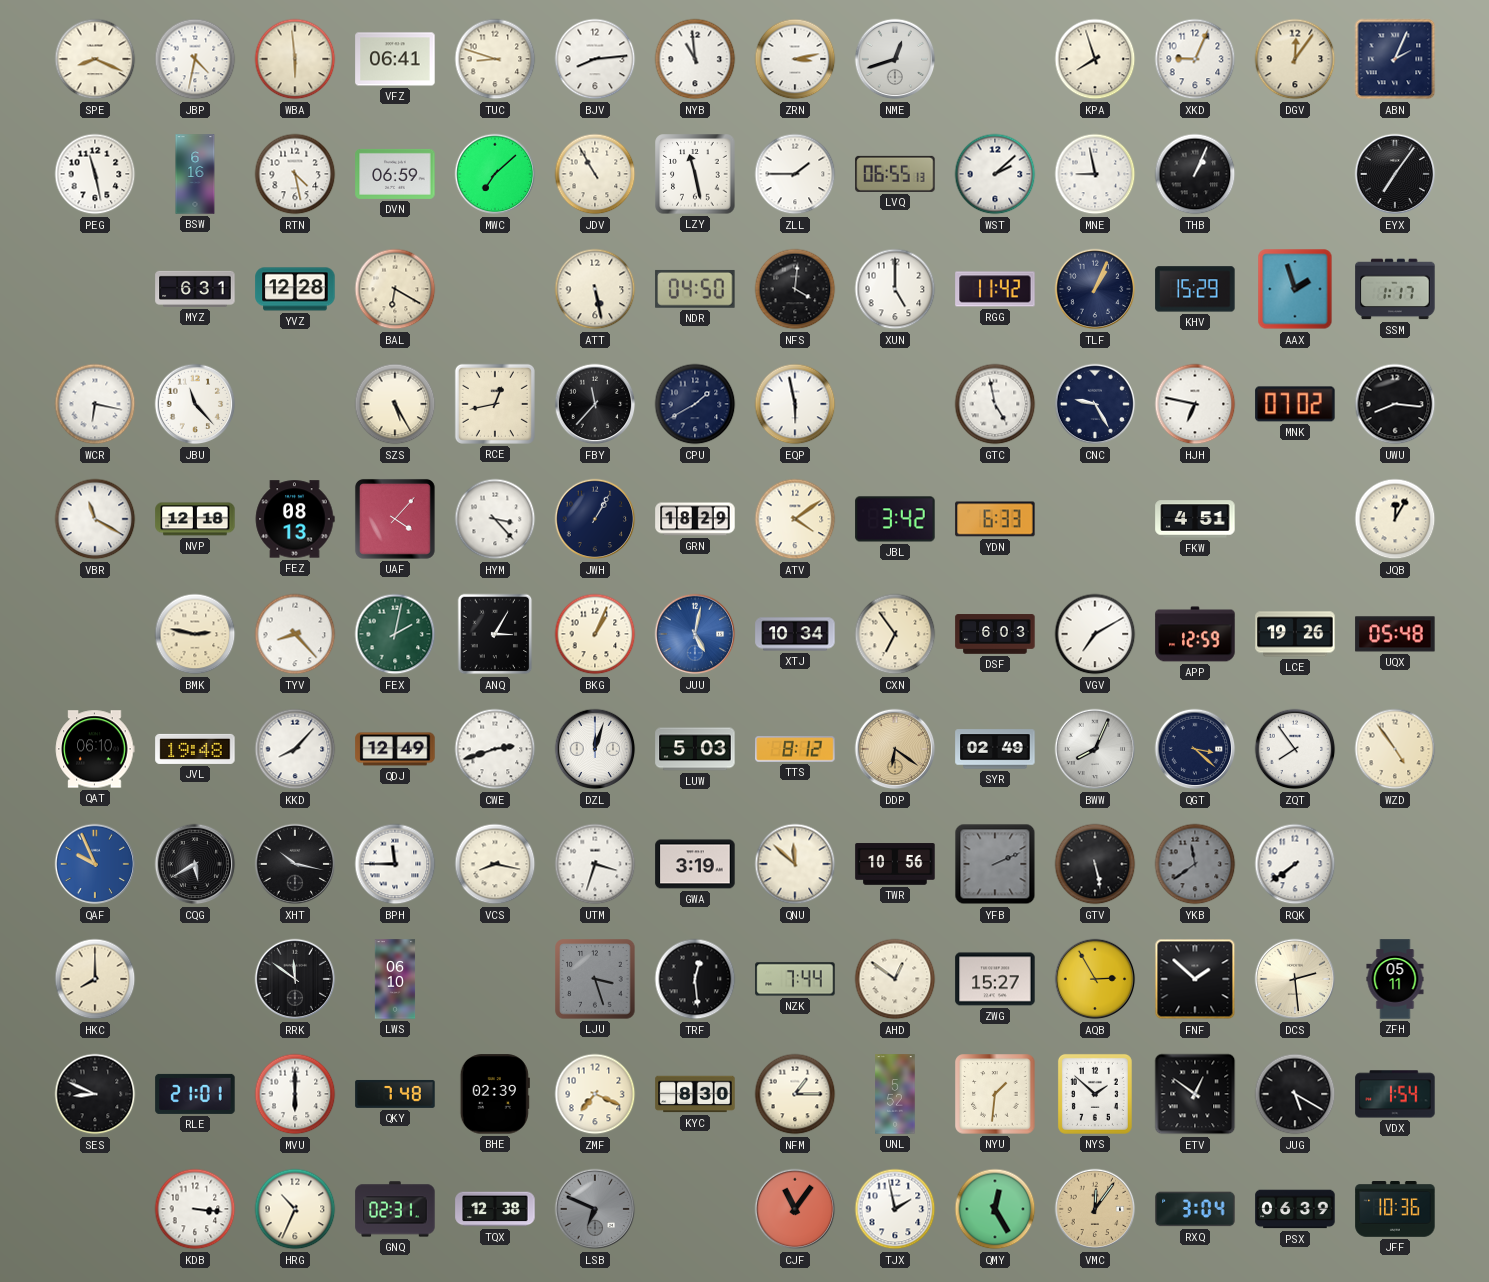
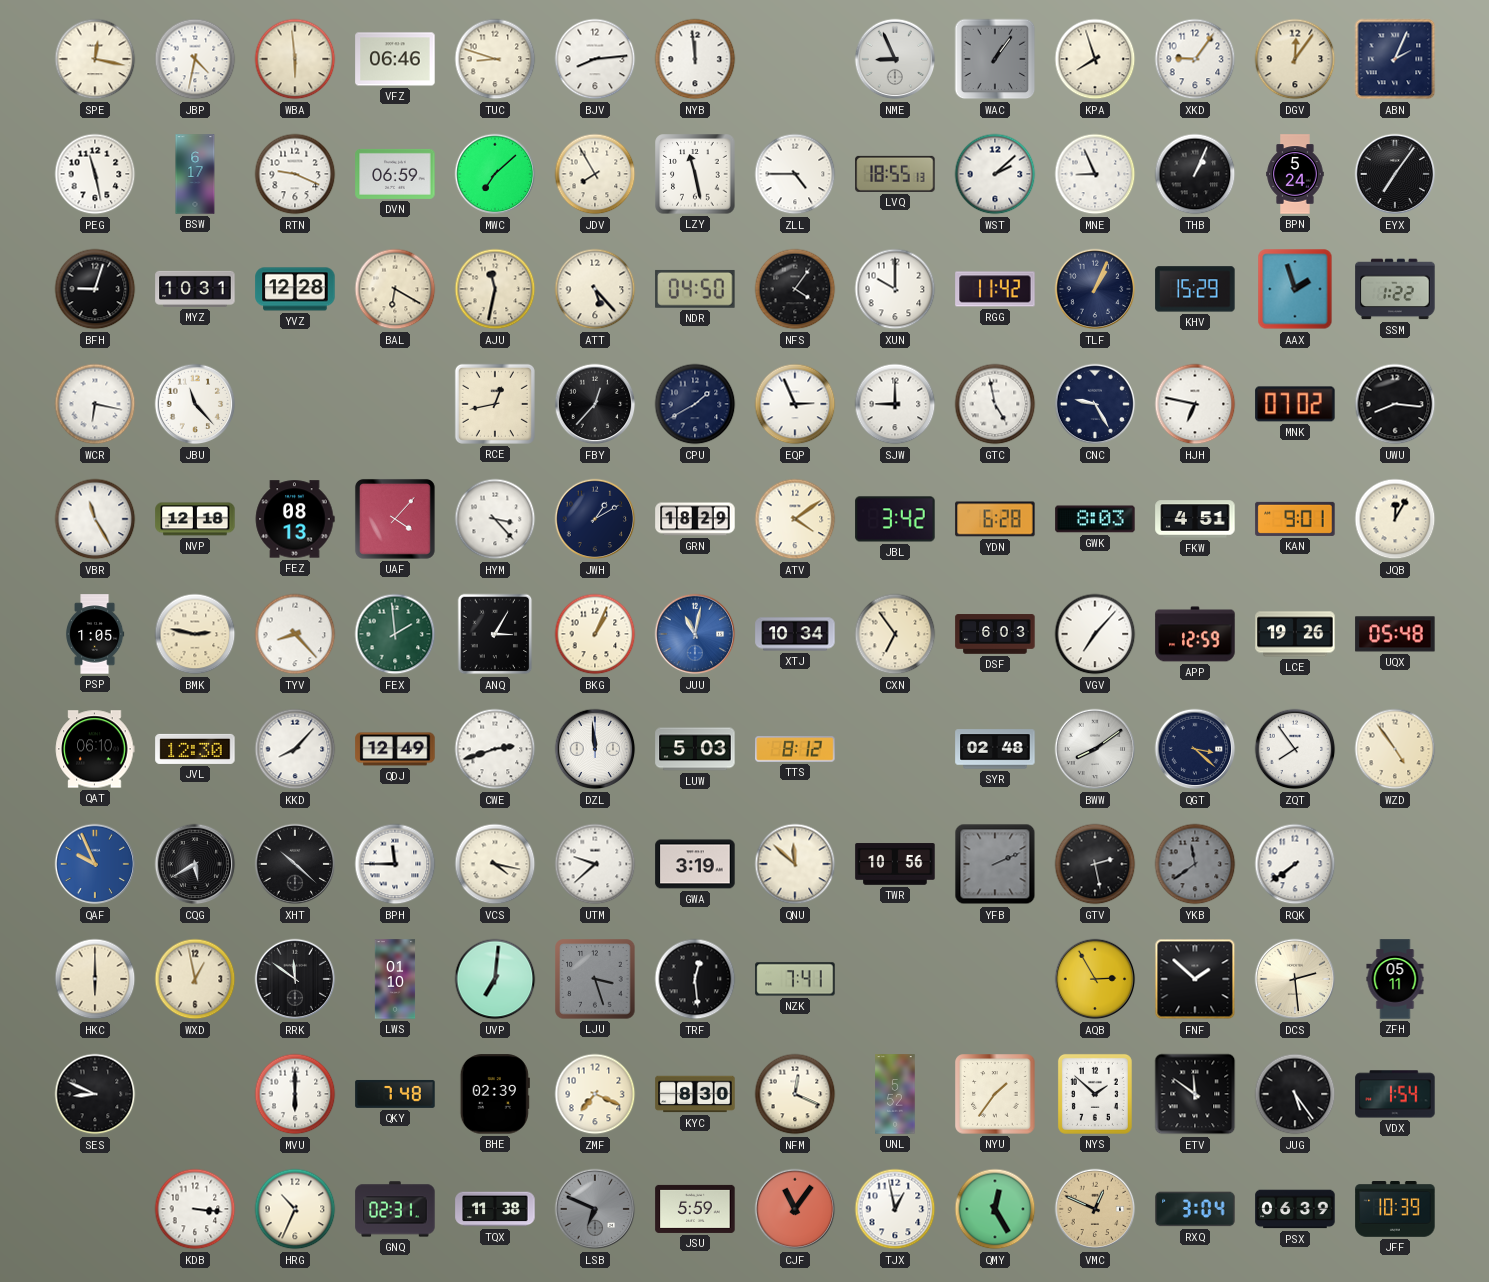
SPE: 8:19 -> 12:17
VFZ: 06:41 -> 06:46
NYB: 10:59 -> 11:59
ZRN: 3:13 -> none
NME: 12:42 -> 8:56
WAC: none -> 1:06
XKD: 9:04 -> 9:06
BSW: 6:16 -> 6:17
RTN: 4:28 -> 9:19
JDV: 10:55 -> 7:55
ZLL: 1:45 -> 4:45
LVQ: 06:55 -> 18:55
MNE: 8:58 -> 8:56
BPN: none -> 5:24
BFH: none -> 9:03
MYZ: 6:31 -> 10:31
AJU: none -> 11:32
ATT: 5:28 -> 5:23
NFS: 4:01 -> 4:06
XUN: 5:00 -> 10:00
SSM: 1:17 -> 1:22
SZS: 5:25 -> none
FBY: 11:37 -> 12:37
EQP: 5:58 -> 2:56
SJW: none -> 9:00
VBR: 11:20 -> 11:25
JWH: 1:05 -> 1:10
YDN: 6:33 -> 6:28
GWK: none -> 8:03
KAN: none -> 9:01
PSP: none -> 1:05
FEX: 2:02 -> 1:59
JUU: 5:02 -> 11:02
VGV: 7:10 -> 7:07
JVL: 19:48 -> 12:30
DZL: 12:03 -> 11:59
DDP: 6:21 -> none
SYR: 02:49 -> 02:48
BWW: 8:04 -> 8:09
XHT: 10:17 -> 10:22
VCS: 8:17 -> 4:17
UTM: 3:33 -> 9:38
GTV: 5:28 -> 2:28
HKC: 8:00 -> 6:00
WXD: none -> 12:58
LWS: 06:10 -> 01:10
UVP: none -> 7:01
NZK: 7:44 -> 7:41
AHD: 12:51 -> none
ZWG: 15:27 -> none
RLE: 21:01 -> none
NFM: 1:15 -> 12:19
NYU: 1:31 -> 1:36
ETV: 12:51 -> 11:51
JUG: 5:20 -> 5:24
TQX: 12:38 -> 11:38
JSU: none -> 5:59
TJX: 1:58 -> 12:58
VMC: 12:06 -> 12:49
JFF: 10:36 -> 10:39
